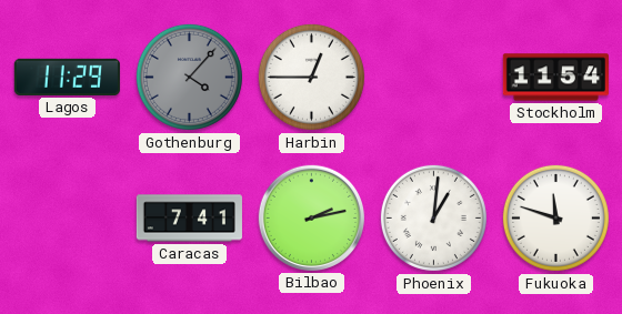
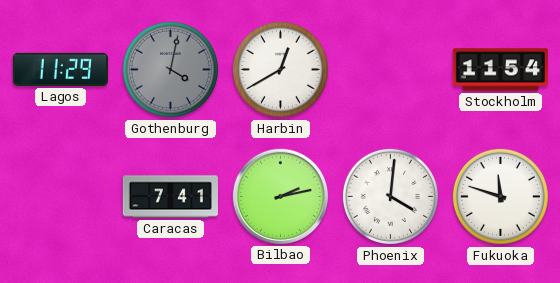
Gothenburg: 4:07 -> 4:02
Harbin: 12:45 -> 12:40
Phoenix: 1:01 -> 4:01
